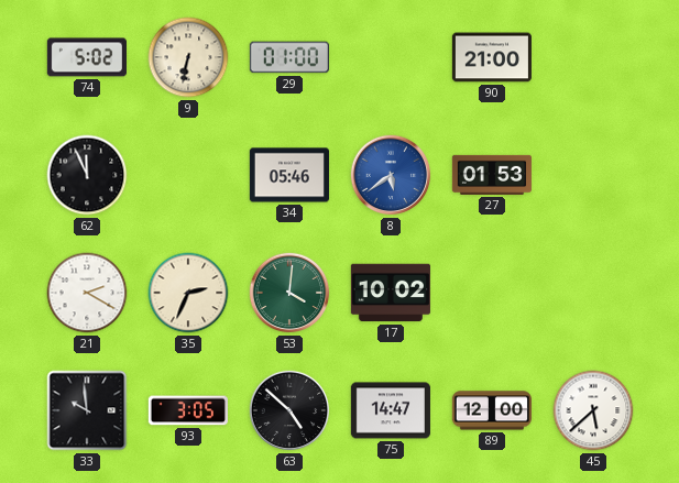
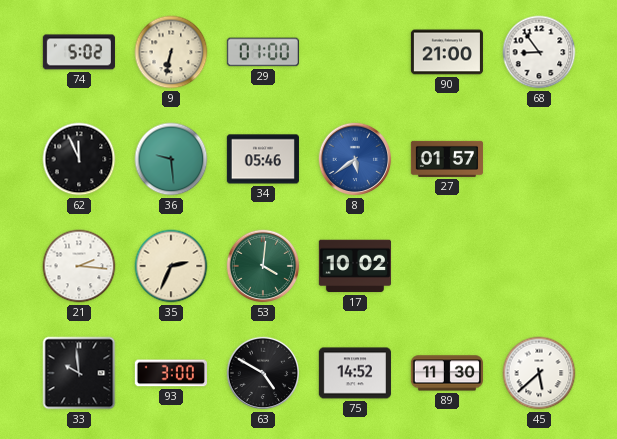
68: none -> 8:54
36: none -> 9:29
27: 01:53 -> 01:57
21: 2:20 -> 2:16
93: 3:05 -> 3:00
63: 4:52 -> 4:50
75: 14:47 -> 14:52
89: 12:00 -> 11:30
